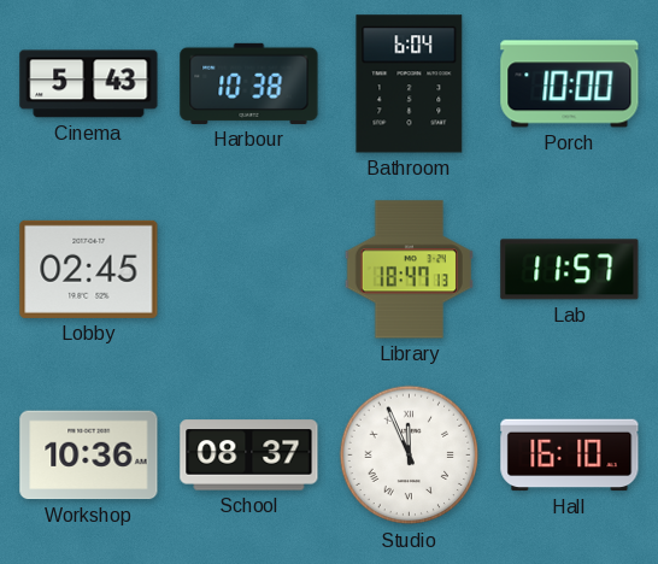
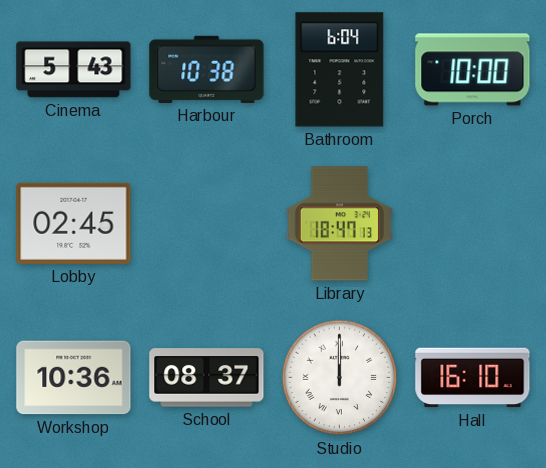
Lab: 11:57 -> none
Studio: 11:56 -> 12:00
